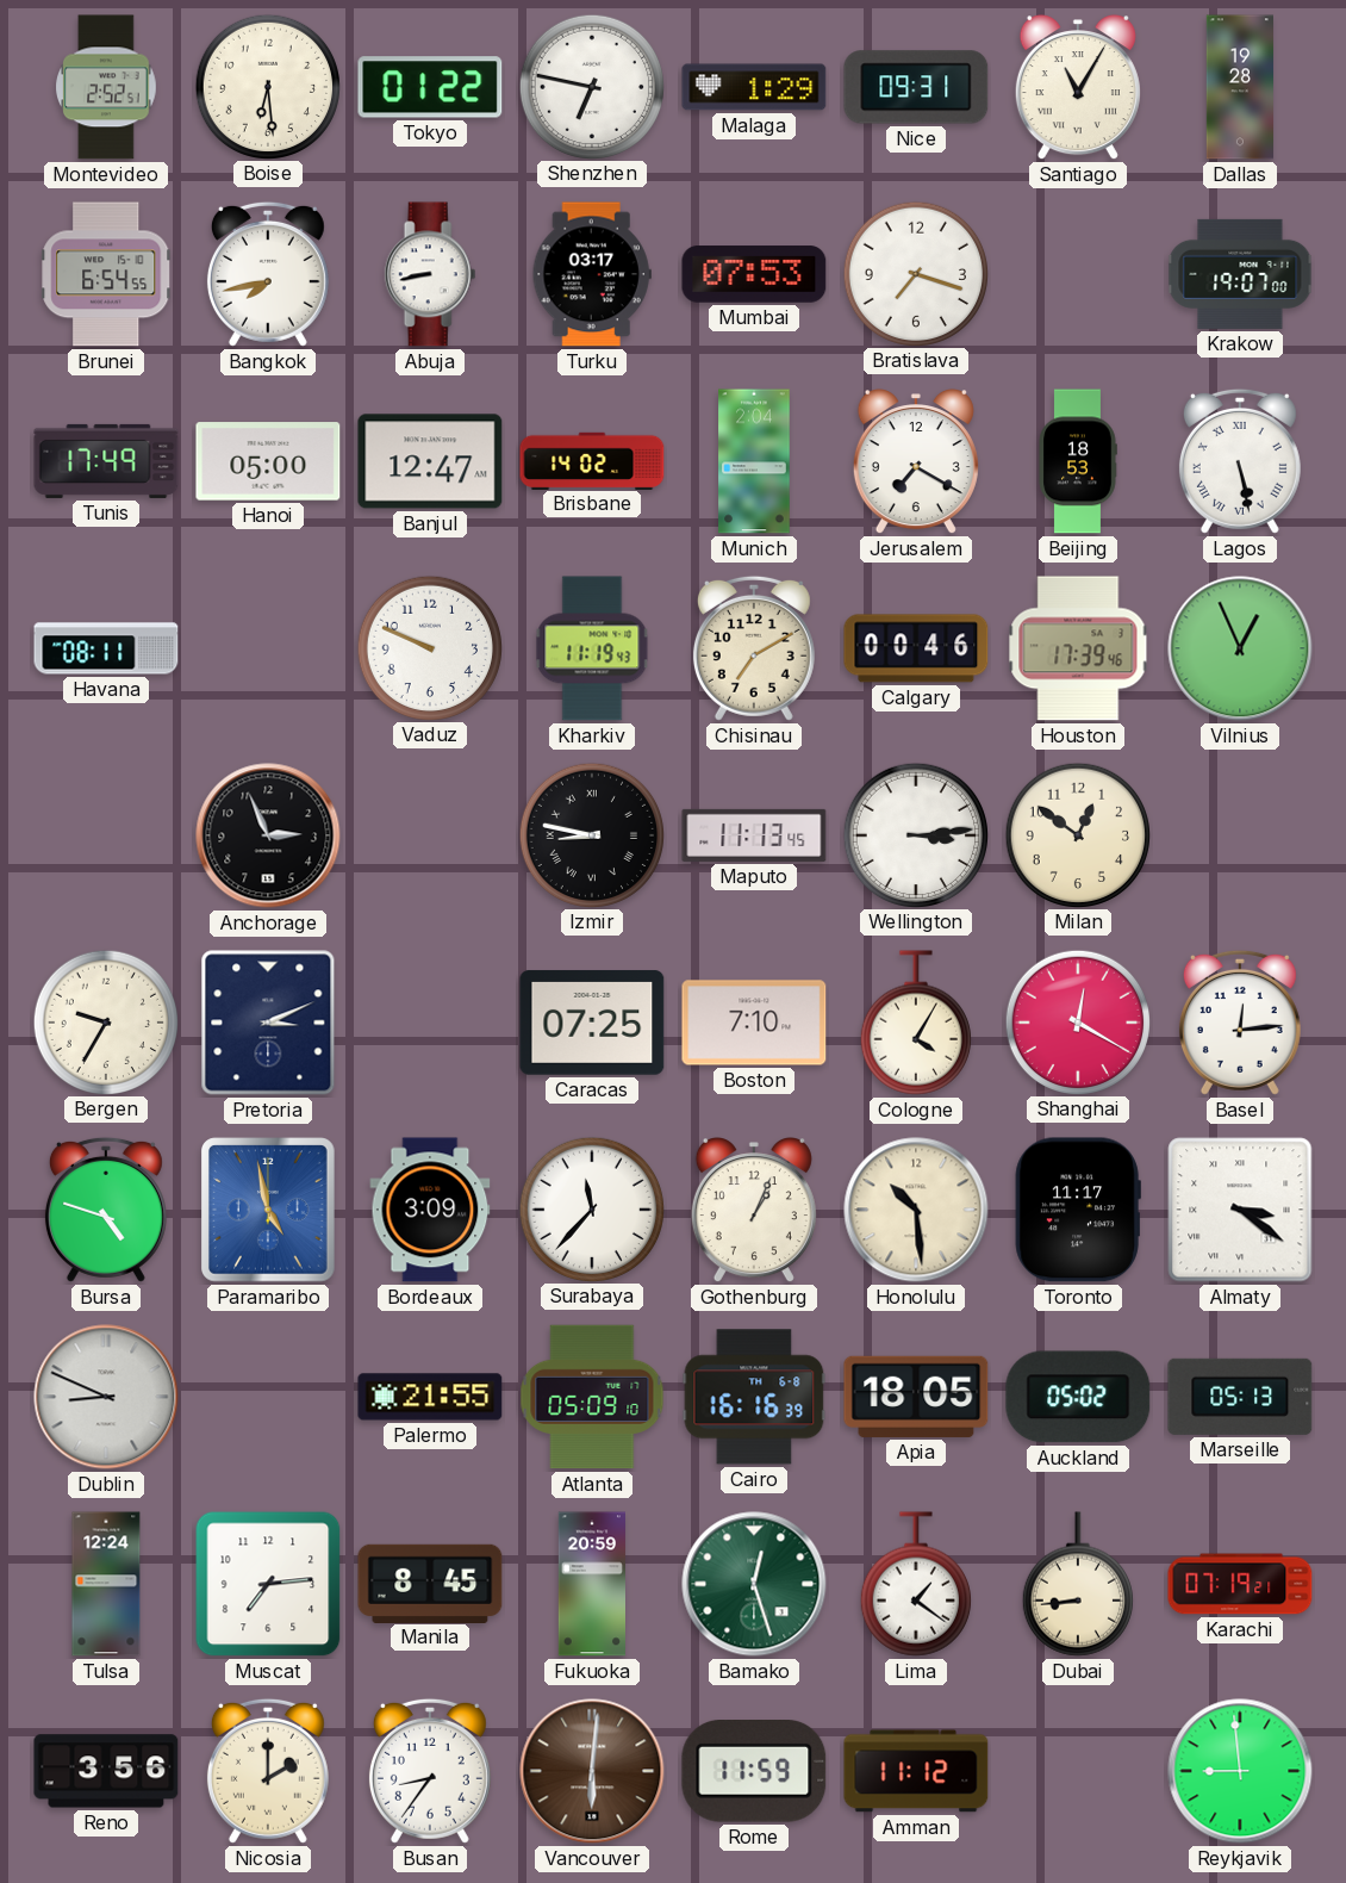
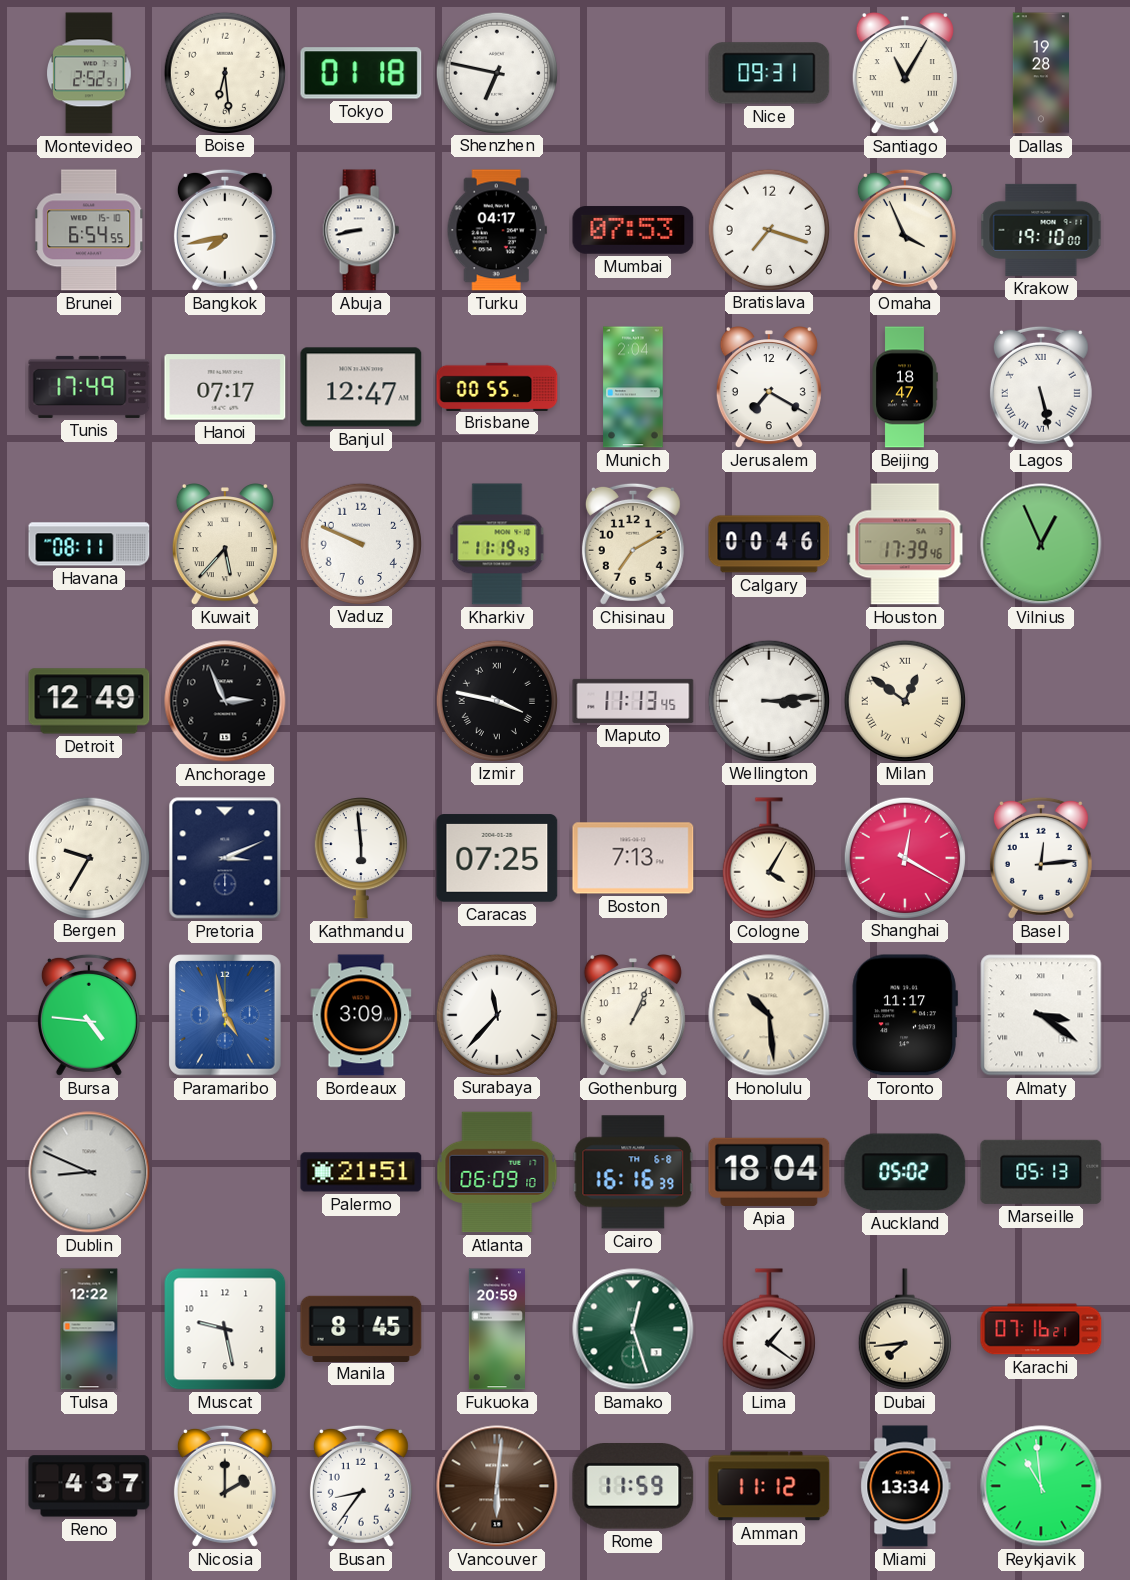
Tokyo: 01:22 -> 01:18
Malaga: 1:29 -> none
Turku: 03:17 -> 04:17
Omaha: none -> 3:56
Krakow: 19:07 -> 19:10
Hanoi: 05:00 -> 07:17
Brisbane: 14:02 -> 00:55
Beijing: 18:53 -> 18:47
Kuwait: none -> 5:37
Detroit: none -> 12:49
Izmir: 8:47 -> 3:47
Milan numerals: Arabic -> Roman
Kathmandu: none -> 5:59
Boston: 7:10 -> 7:13
Bursa: 4:48 -> 4:46
Palermo: 21:55 -> 21:51
Atlanta: 05:09 -> 06:09
Apia: 18:05 -> 18:04
Tulsa: 12:24 -> 12:22
Muscat: 7:14 -> 9:28
Dubai: 8:44 -> 7:44
Karachi: 07:19 -> 07:16
Reno: 3:56 -> 4:37
Miami: none -> 13:34
Reykjavik: 8:59 -> 10:59
